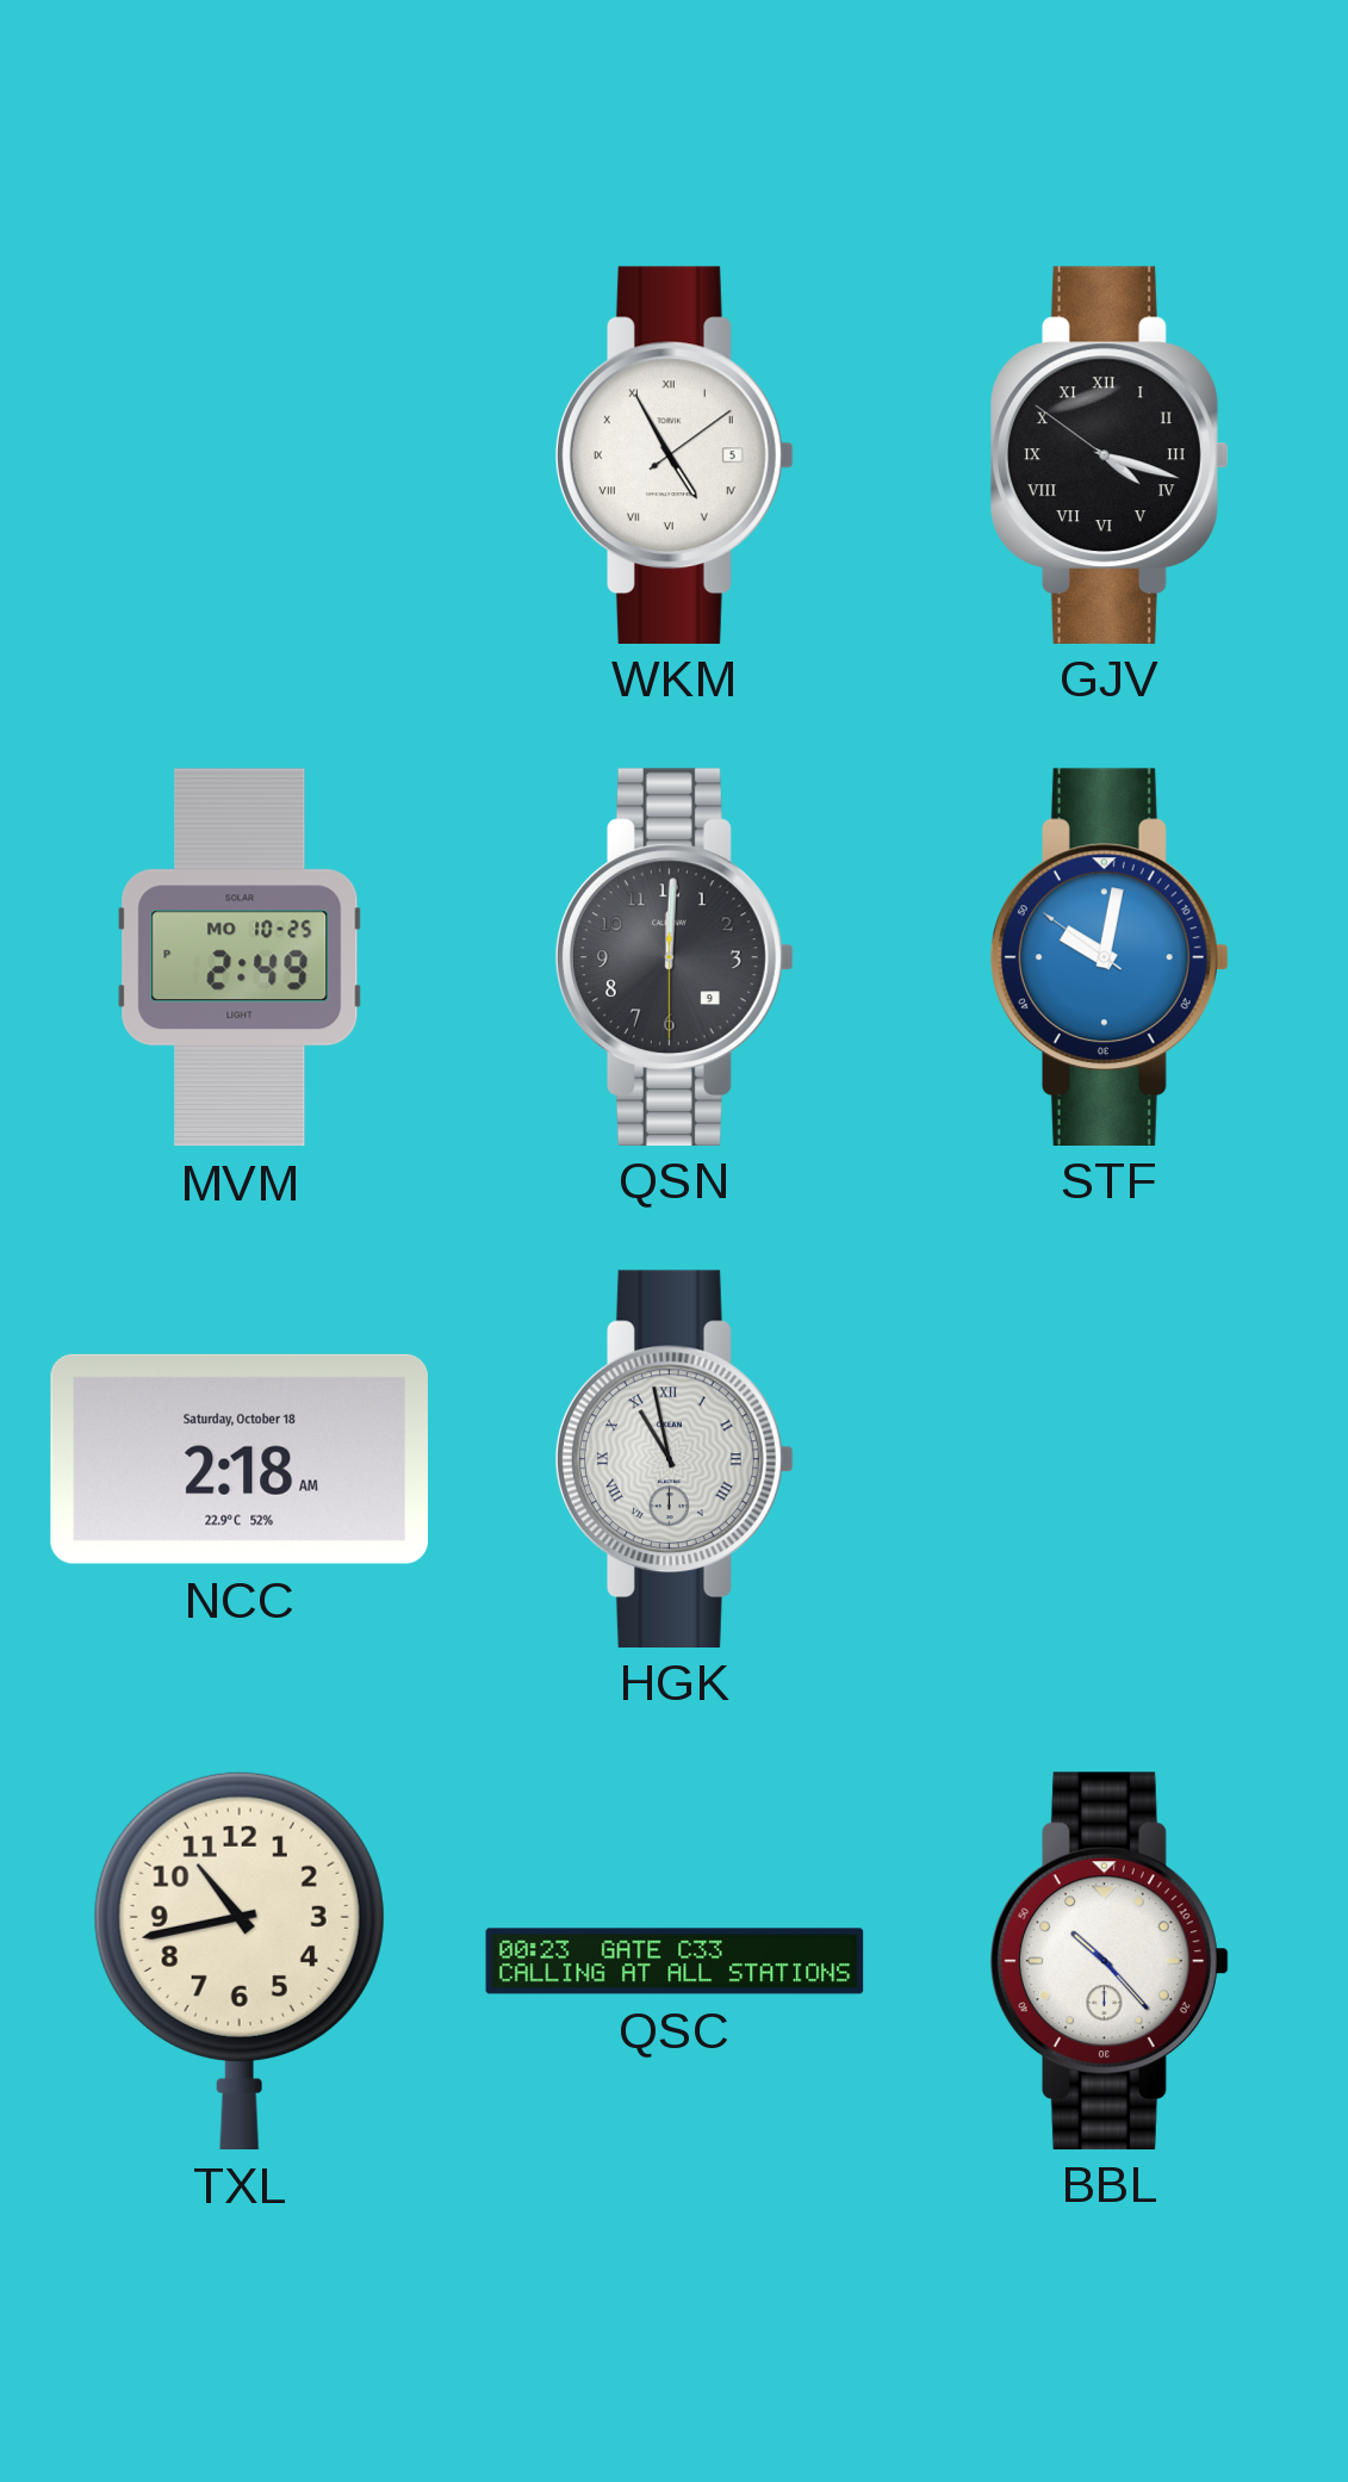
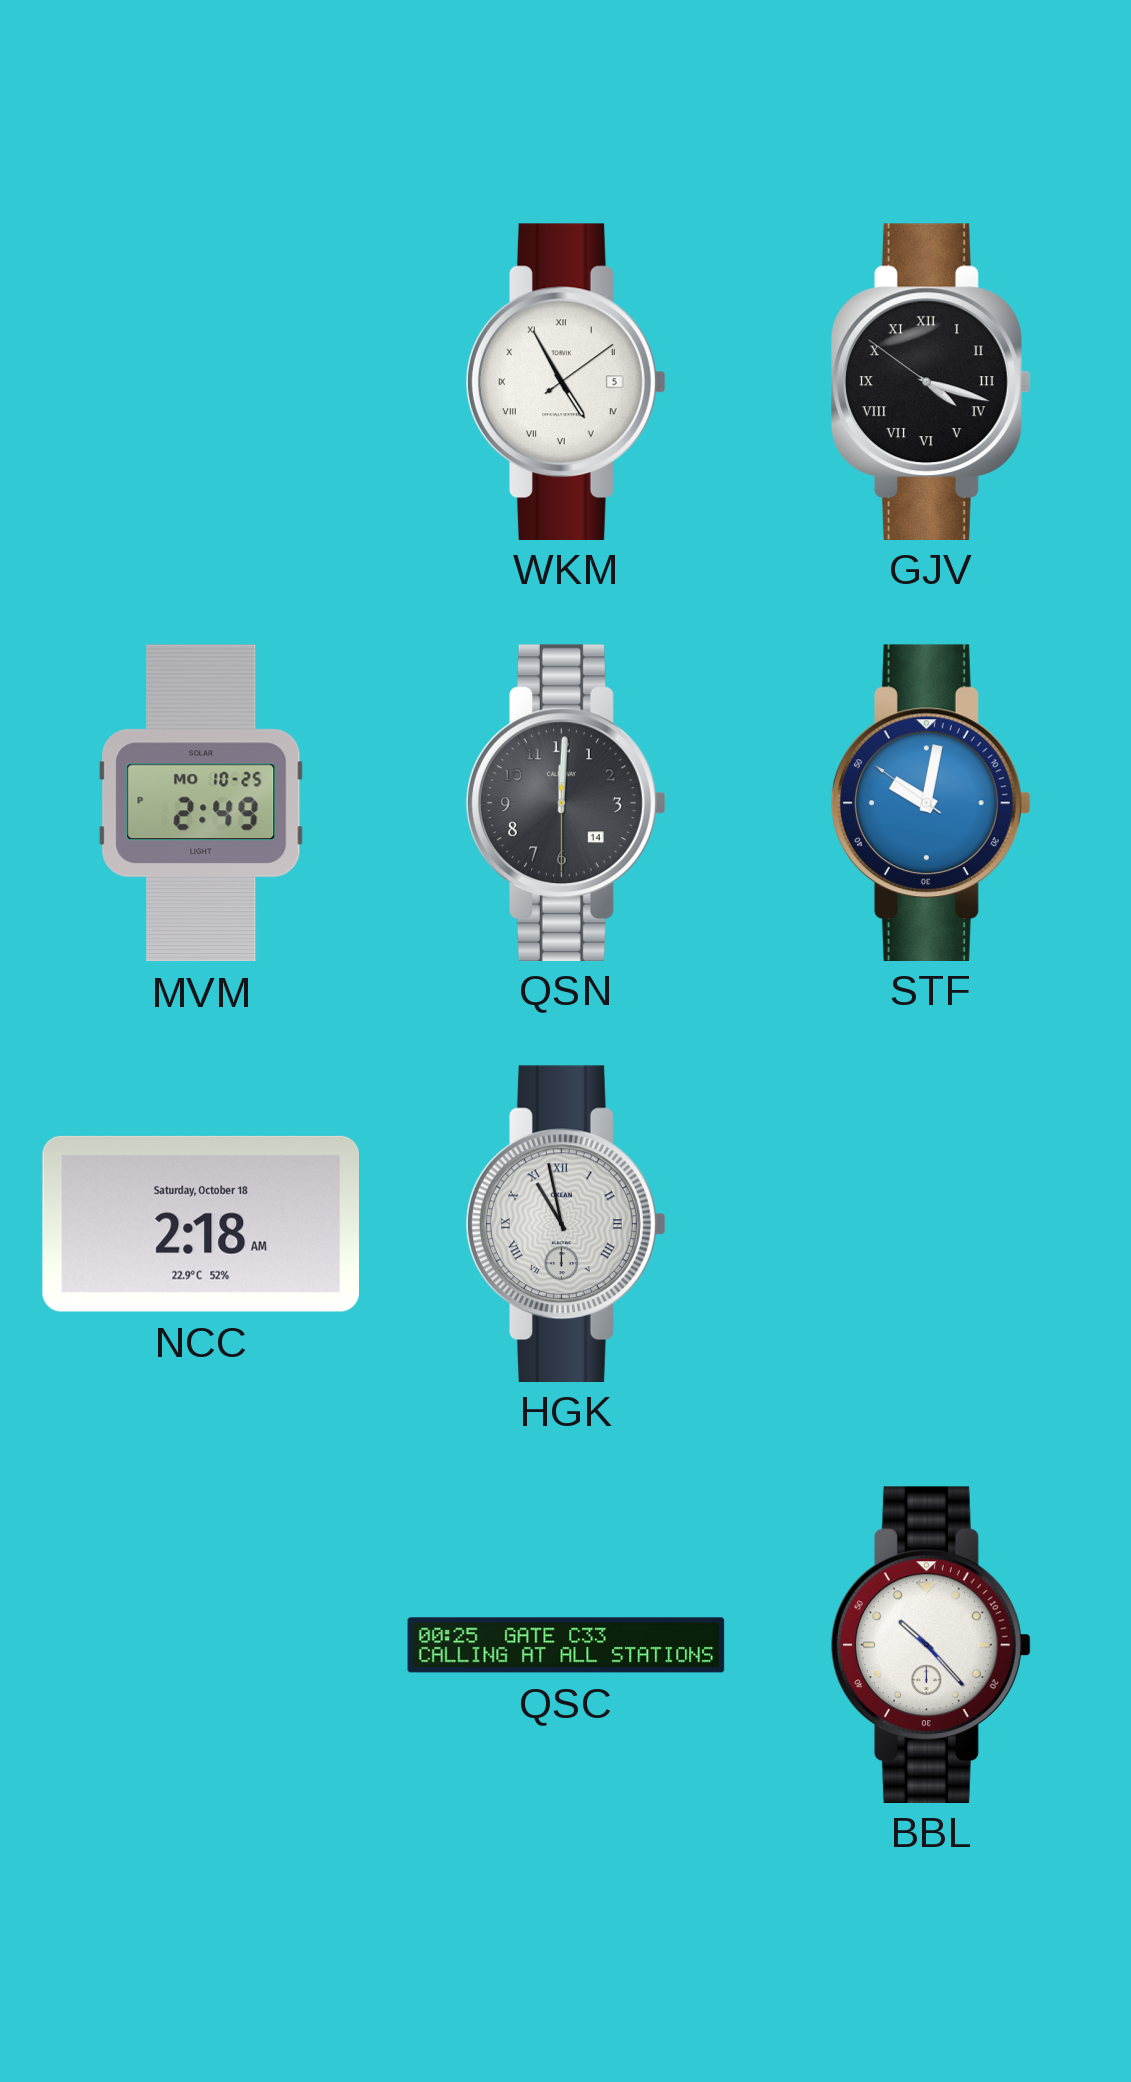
QSN date: 9 -> 14
TXL: 10:43 -> none
QSC: 00:23 -> 00:25
